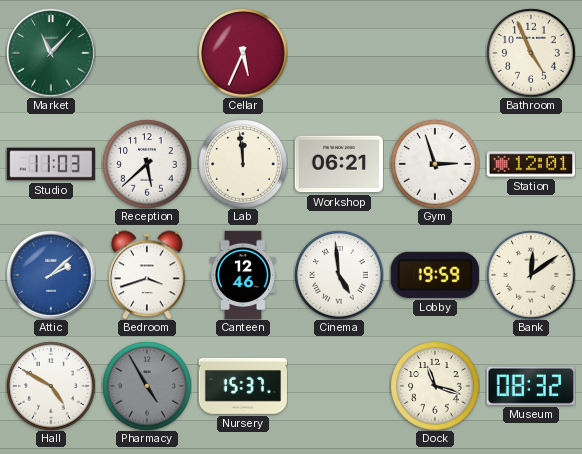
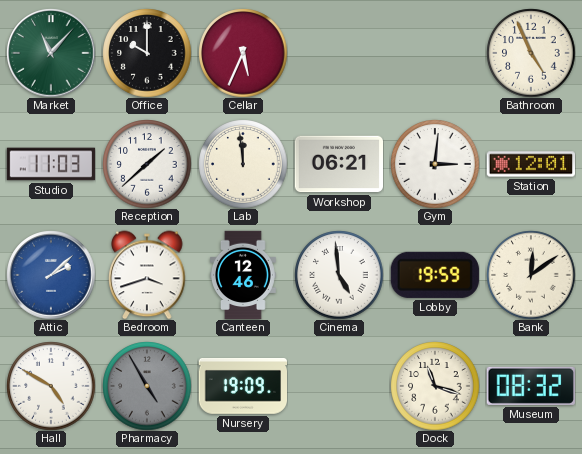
Office: none -> 10:00
Reception: 5:38 -> 1:38
Gym: 2:57 -> 3:01
Nursery: 15:37 -> 19:09
